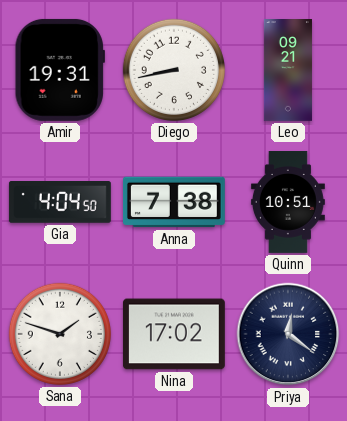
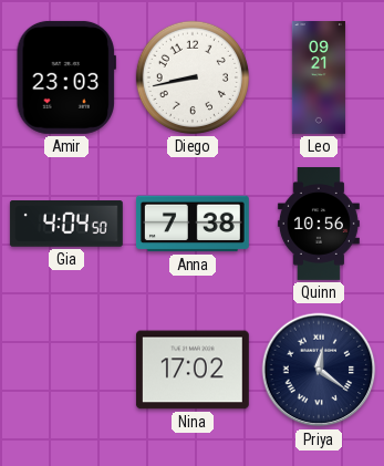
Amir: 19:31 -> 23:03
Quinn: 10:51 -> 10:56
Sana: 1:48 -> none
